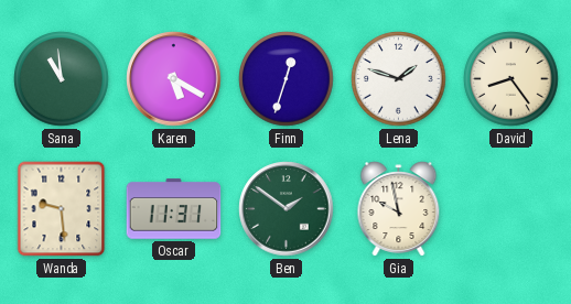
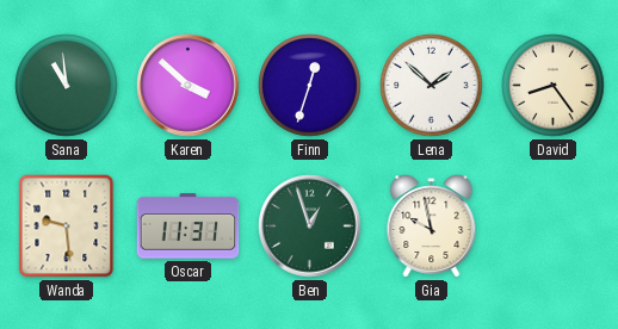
Karen: 5:20 -> 3:52
Lena: 1:48 -> 1:52
Ben: 1:51 -> 12:57
